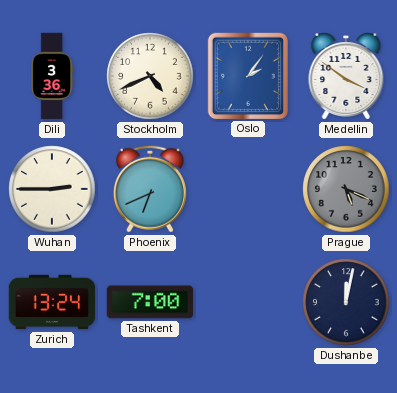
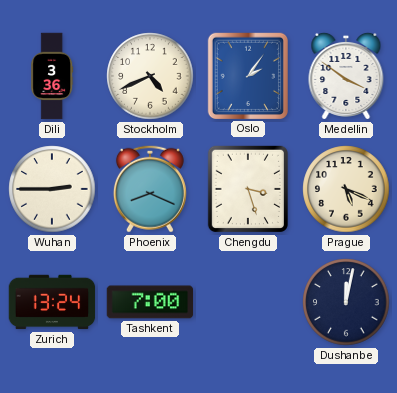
Phoenix: 6:41 -> 8:19
Chengdu: none -> 3:27
Prague dial: grey -> cream
